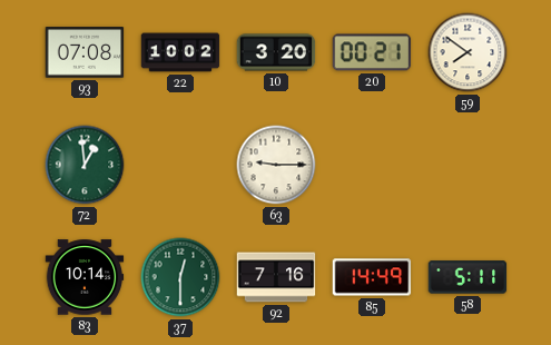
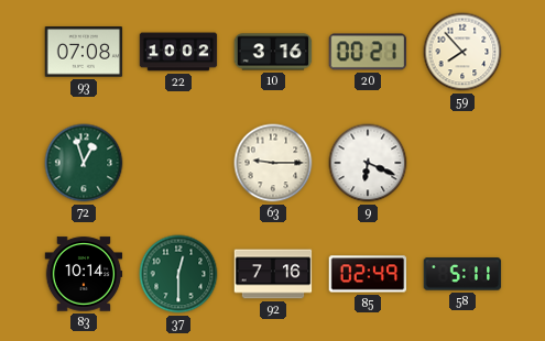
10: 3:20 -> 3:16
59: 7:51 -> 7:53
72: 12:59 -> 12:57
9: none -> 6:19
85: 14:49 -> 02:49
